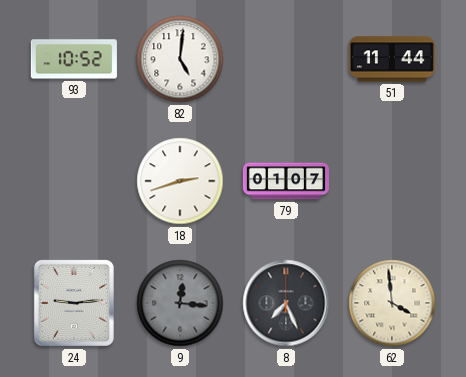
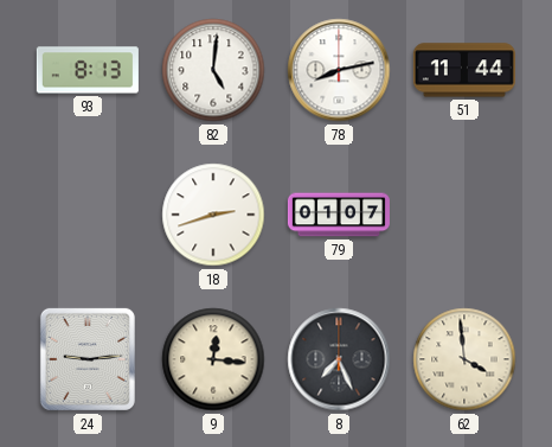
93: 10:52 -> 8:13
78: none -> 8:13
9 dial: grey -> cream
